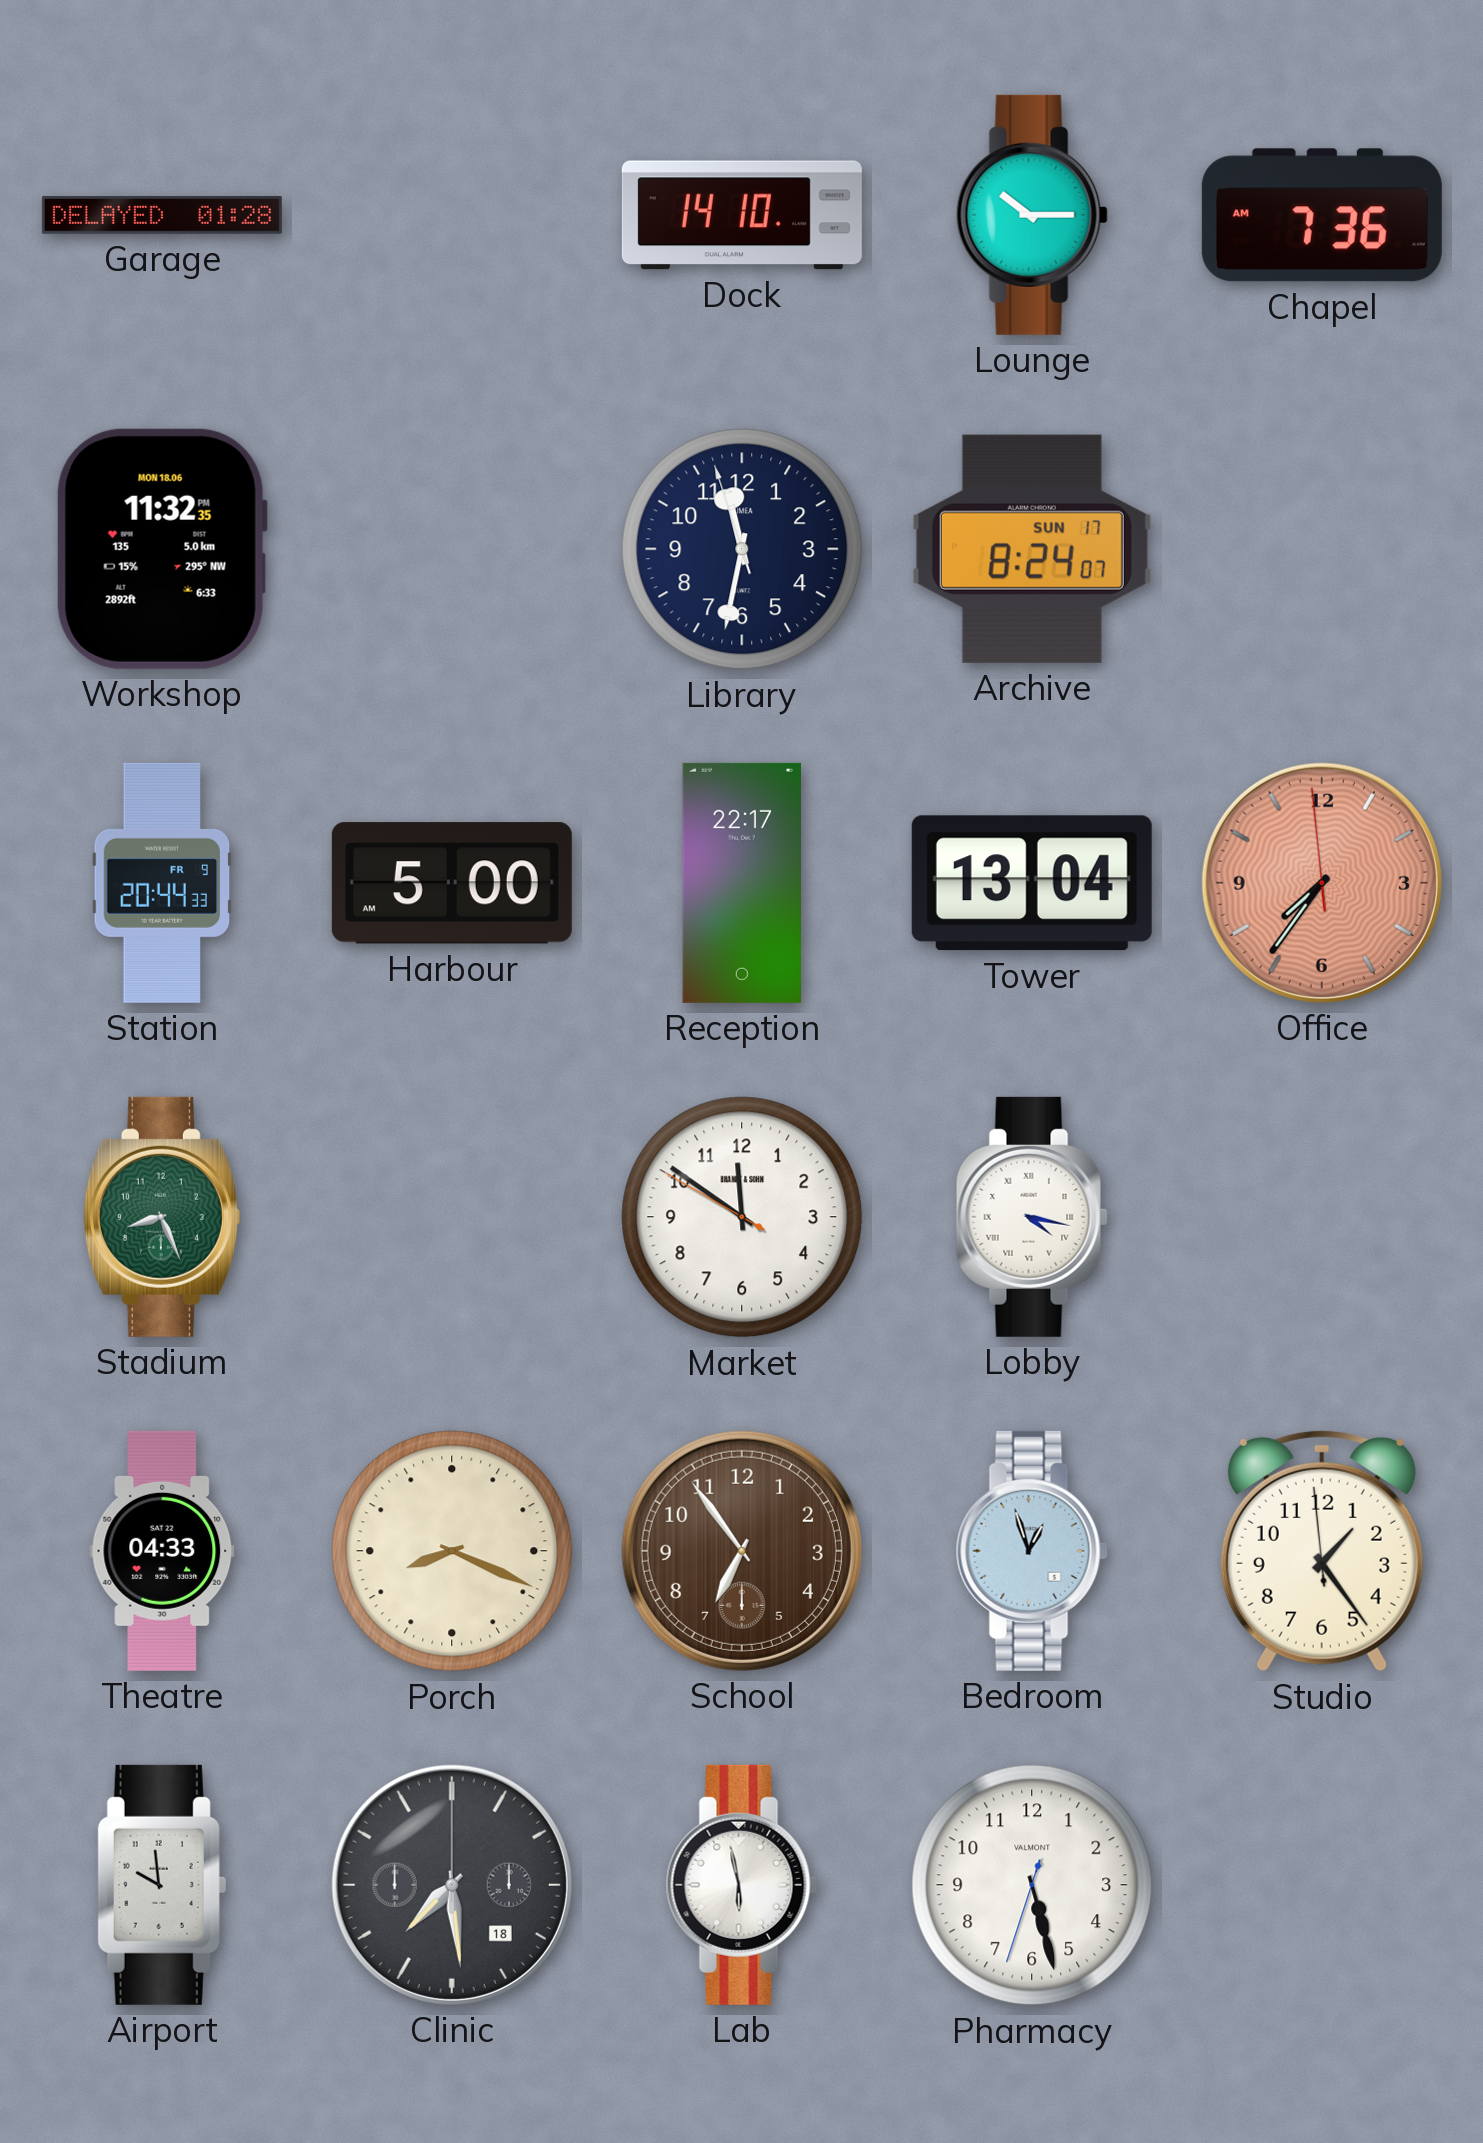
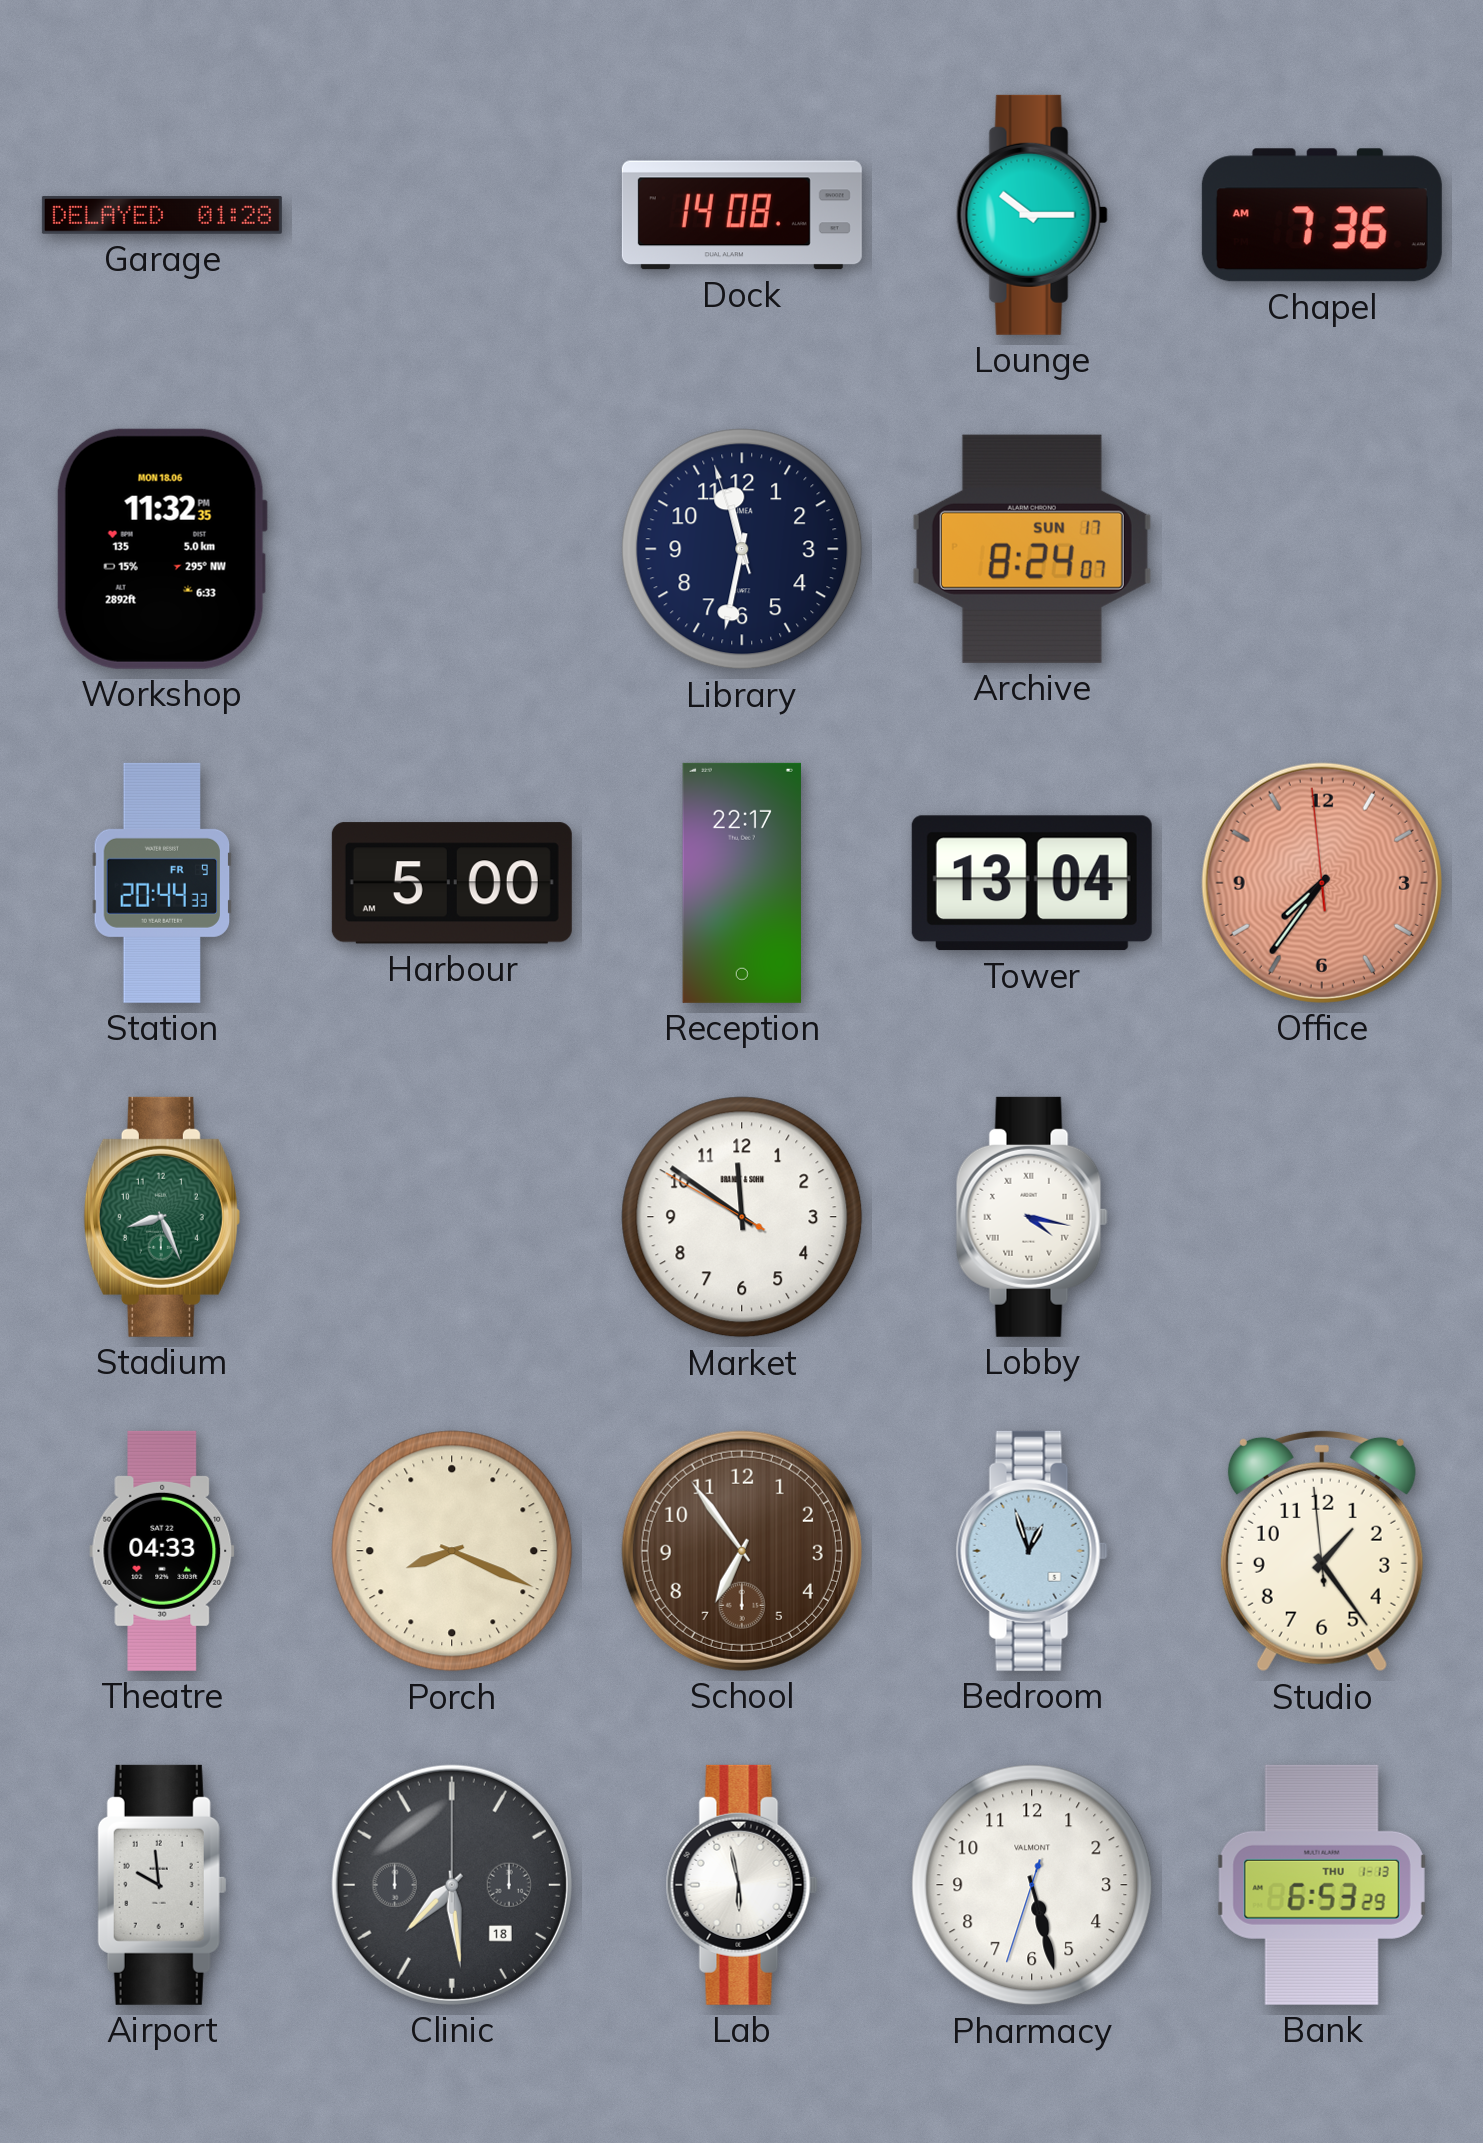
Dock: 14:10 -> 14:08
Bank: none -> 6:53
